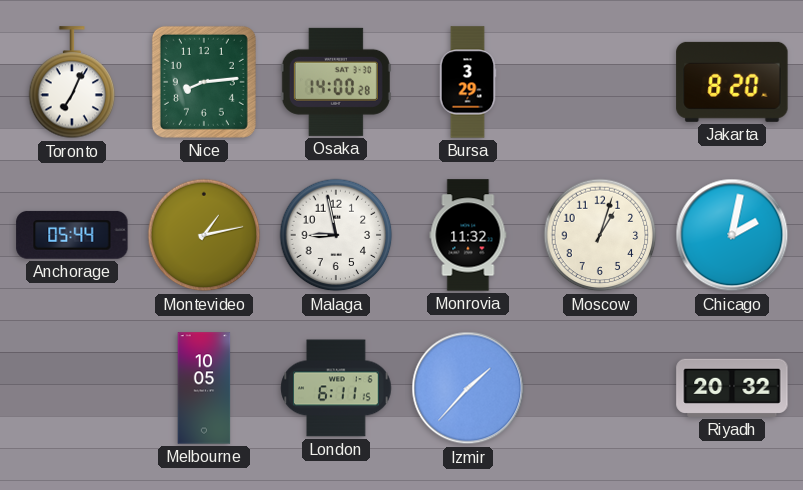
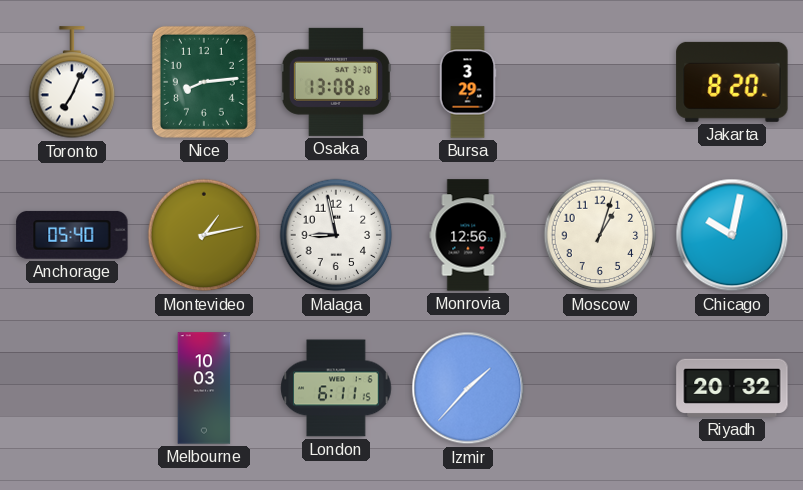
Osaka: 14:00 -> 13:08
Anchorage: 05:44 -> 05:40
Monrovia: 11:32 -> 12:56
Chicago: 2:02 -> 10:02
Melbourne: 10:05 -> 10:03
